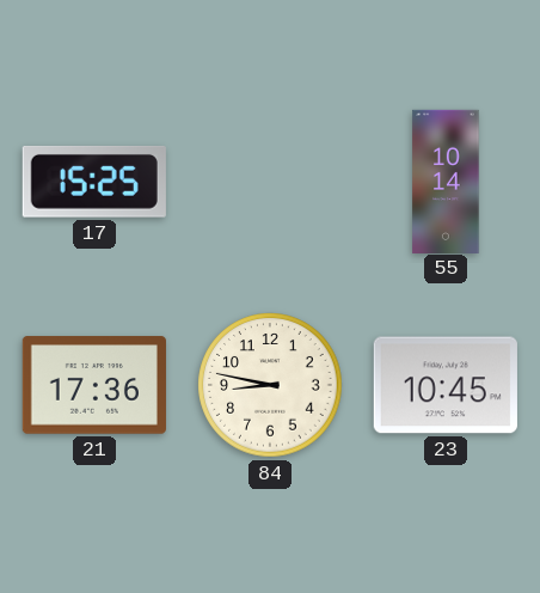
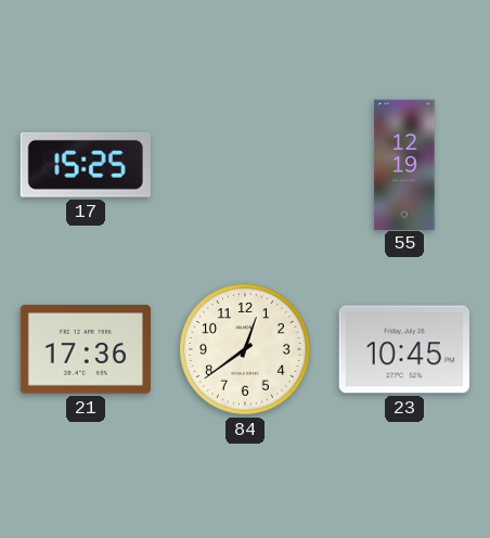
55: 10:14 -> 12:19
84: 8:47 -> 12:39
